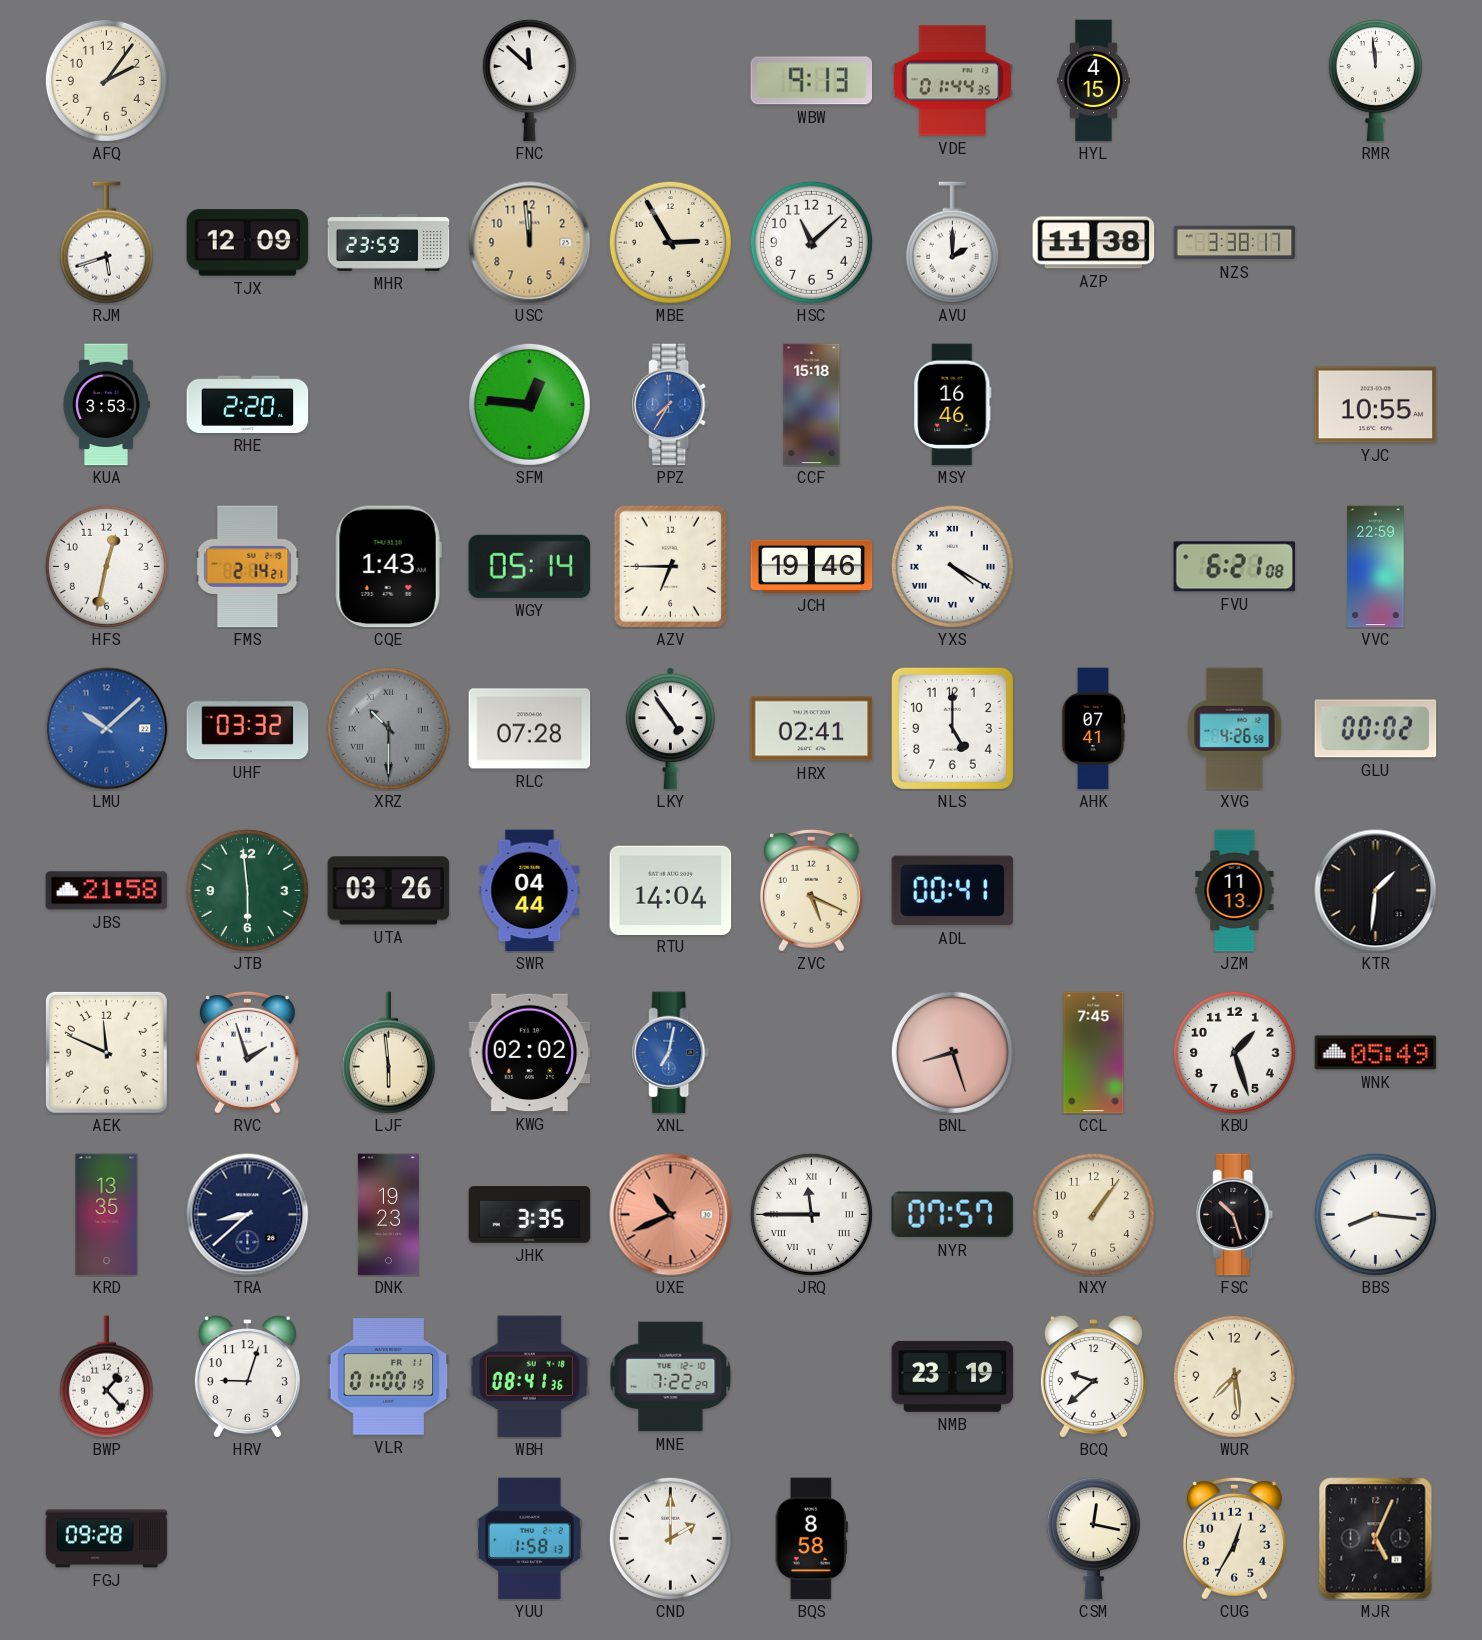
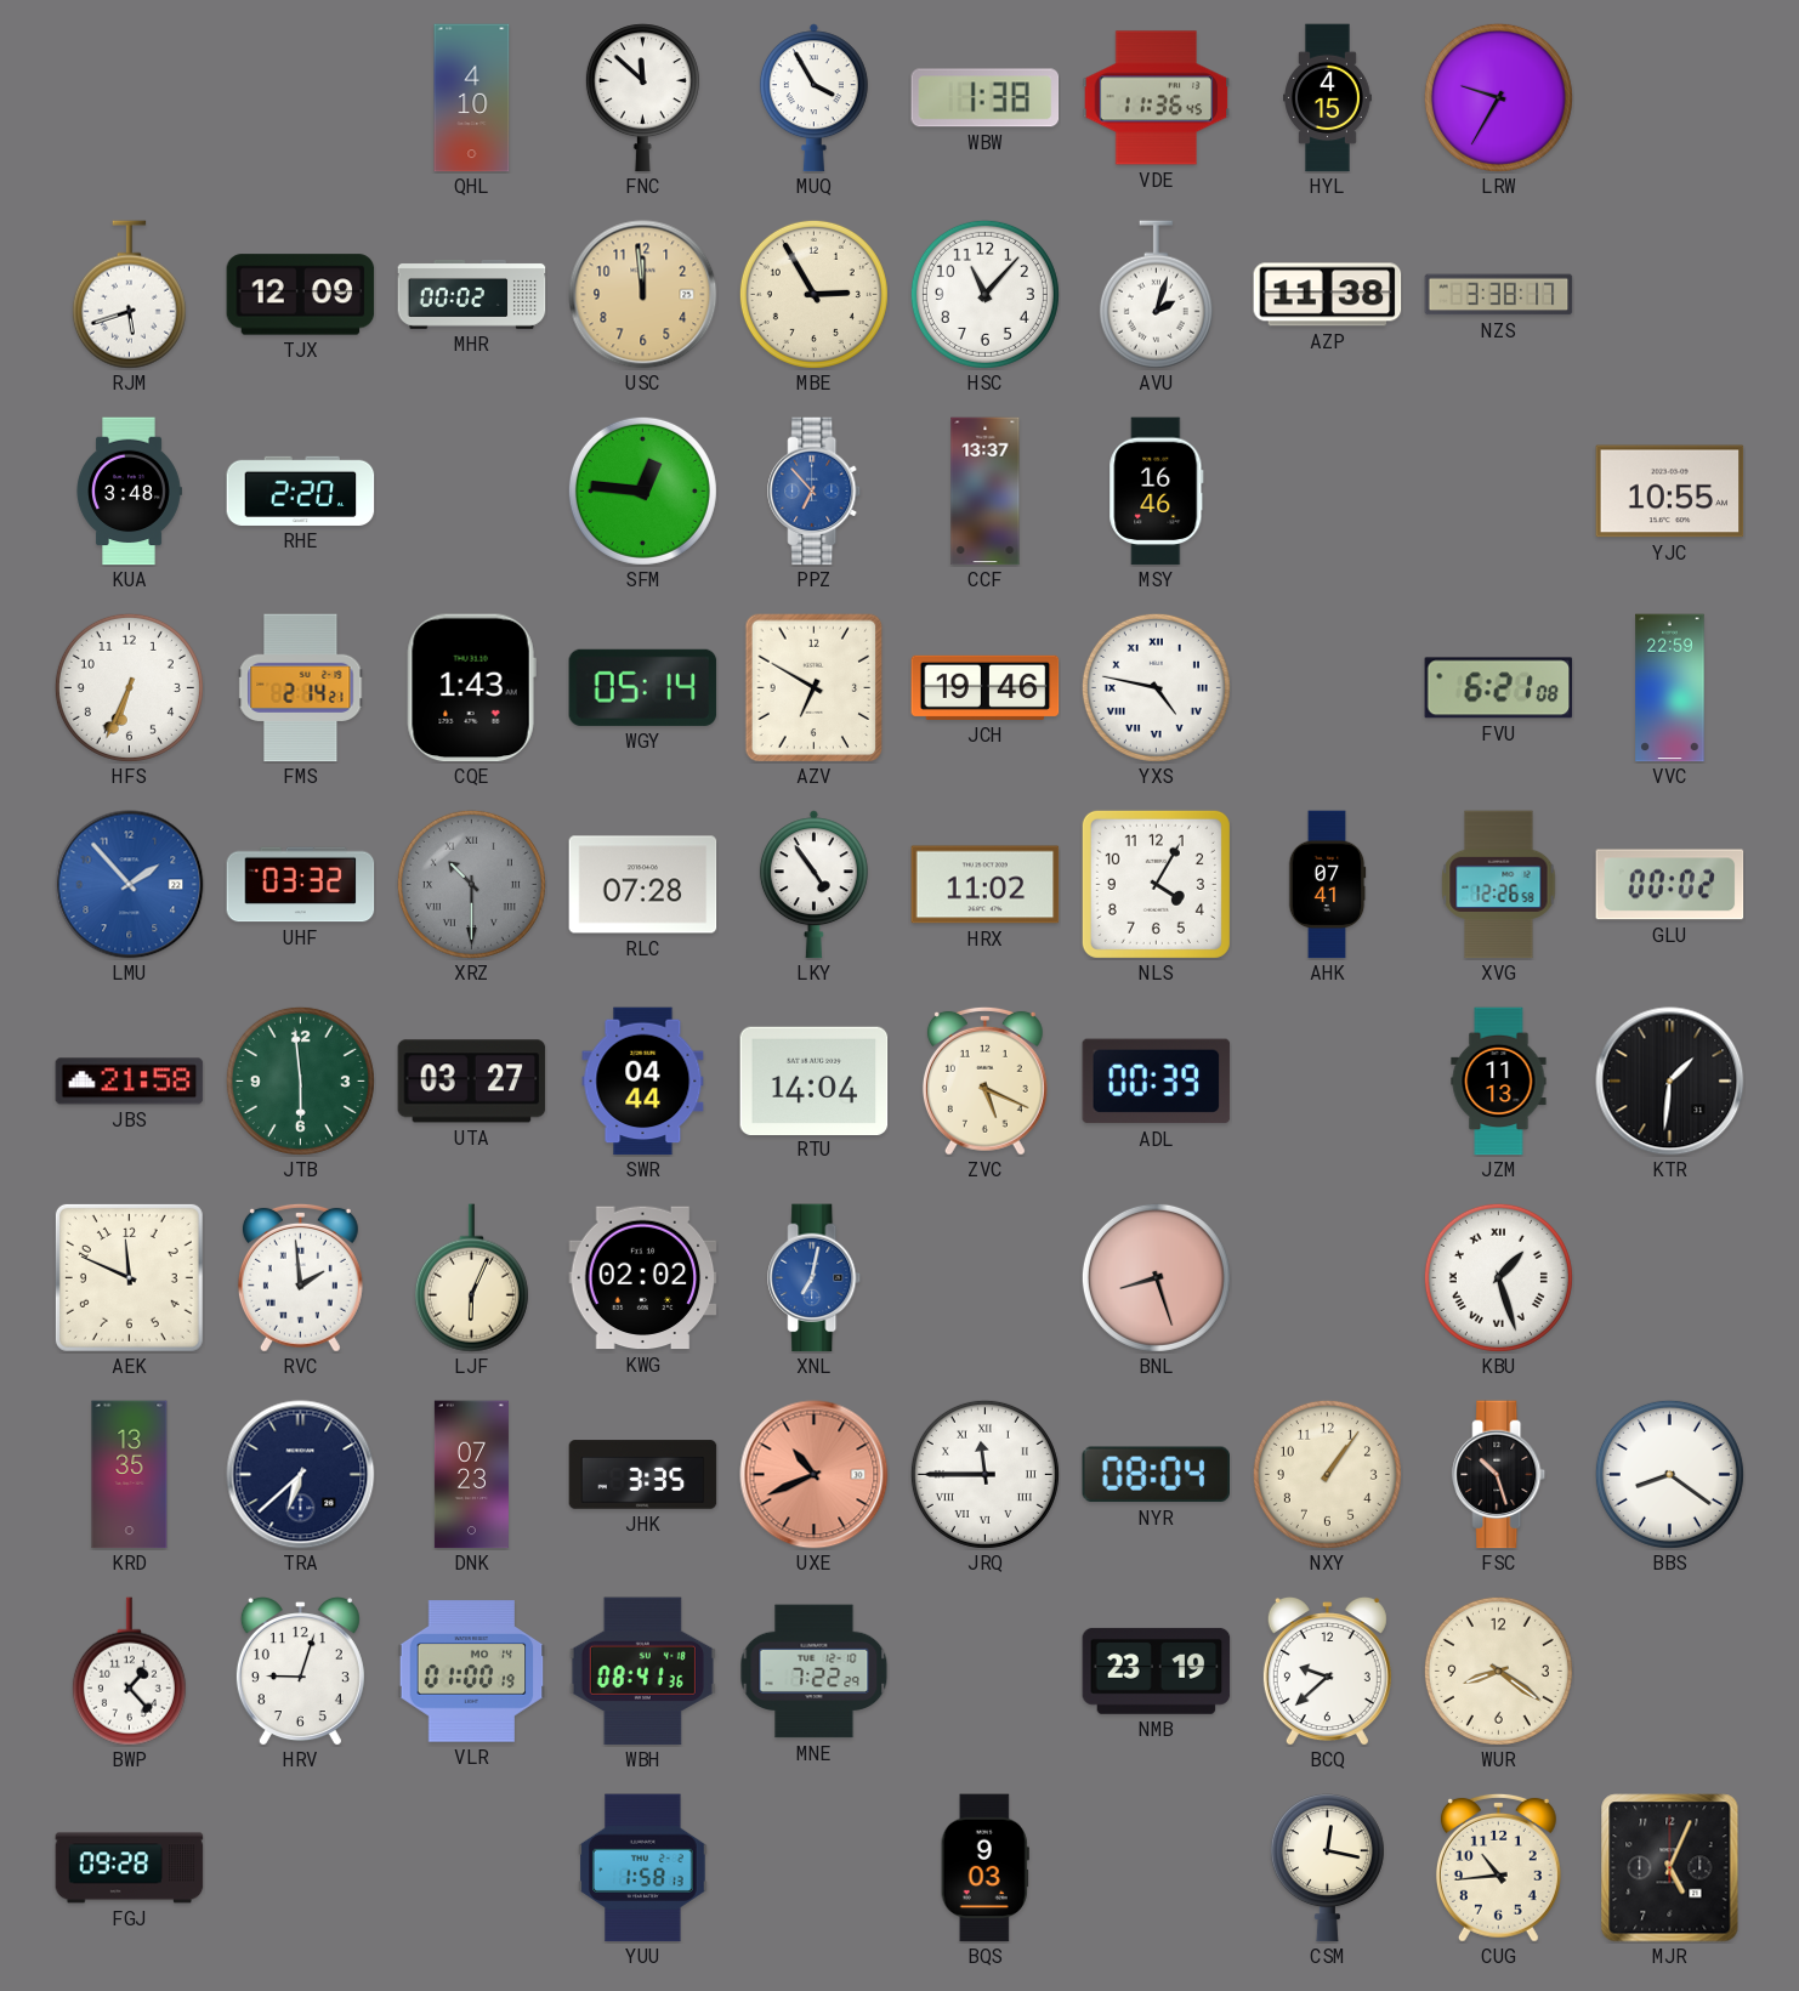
AFQ: 2:06 -> none
QHL: none -> 4:10
MUQ: none -> 3:55
WBW: 9:13 -> 1:38
VDE: 01:44 -> 11:36
LRW: none -> 9:35
RMR: 11:59 -> none
MHR: 23:59 -> 00:02
HSC: 11:08 -> 11:07
AVU: 2:00 -> 2:03
KUA: 3:53 -> 3:48
PPZ: 7:35 -> 6:53
CCF: 15:18 -> 13:37
HFS: 12:32 -> 6:34
AZV: 6:45 -> 6:50
YXS: 4:20 -> 4:47
LMU: 10:08 -> 1:53
HRX: 02:41 -> 11:02
NLS: 5:00 -> 4:05
XVG: 4:26 -> 12:26
UTA: 03:26 -> 03:27
ADL: 00:41 -> 00:39
RVC: 1:57 -> 1:59
LJF: 5:59 -> 6:04
CCL: 7:45 -> none
KBU numerals: Arabic -> Roman
WNK: 05:49 -> none
TRA: 8:38 -> 6:38
DNK: 19:23 -> 07:23
NYR: 07:57 -> 08:04
BBS: 8:16 -> 8:21
VLR date: FR 11 -> MO 14
WUR: 7:29 -> 8:21
CND: 2:00 -> none
BQS: 8:58 -> 9:03
CUG: 12:35 -> 10:44
